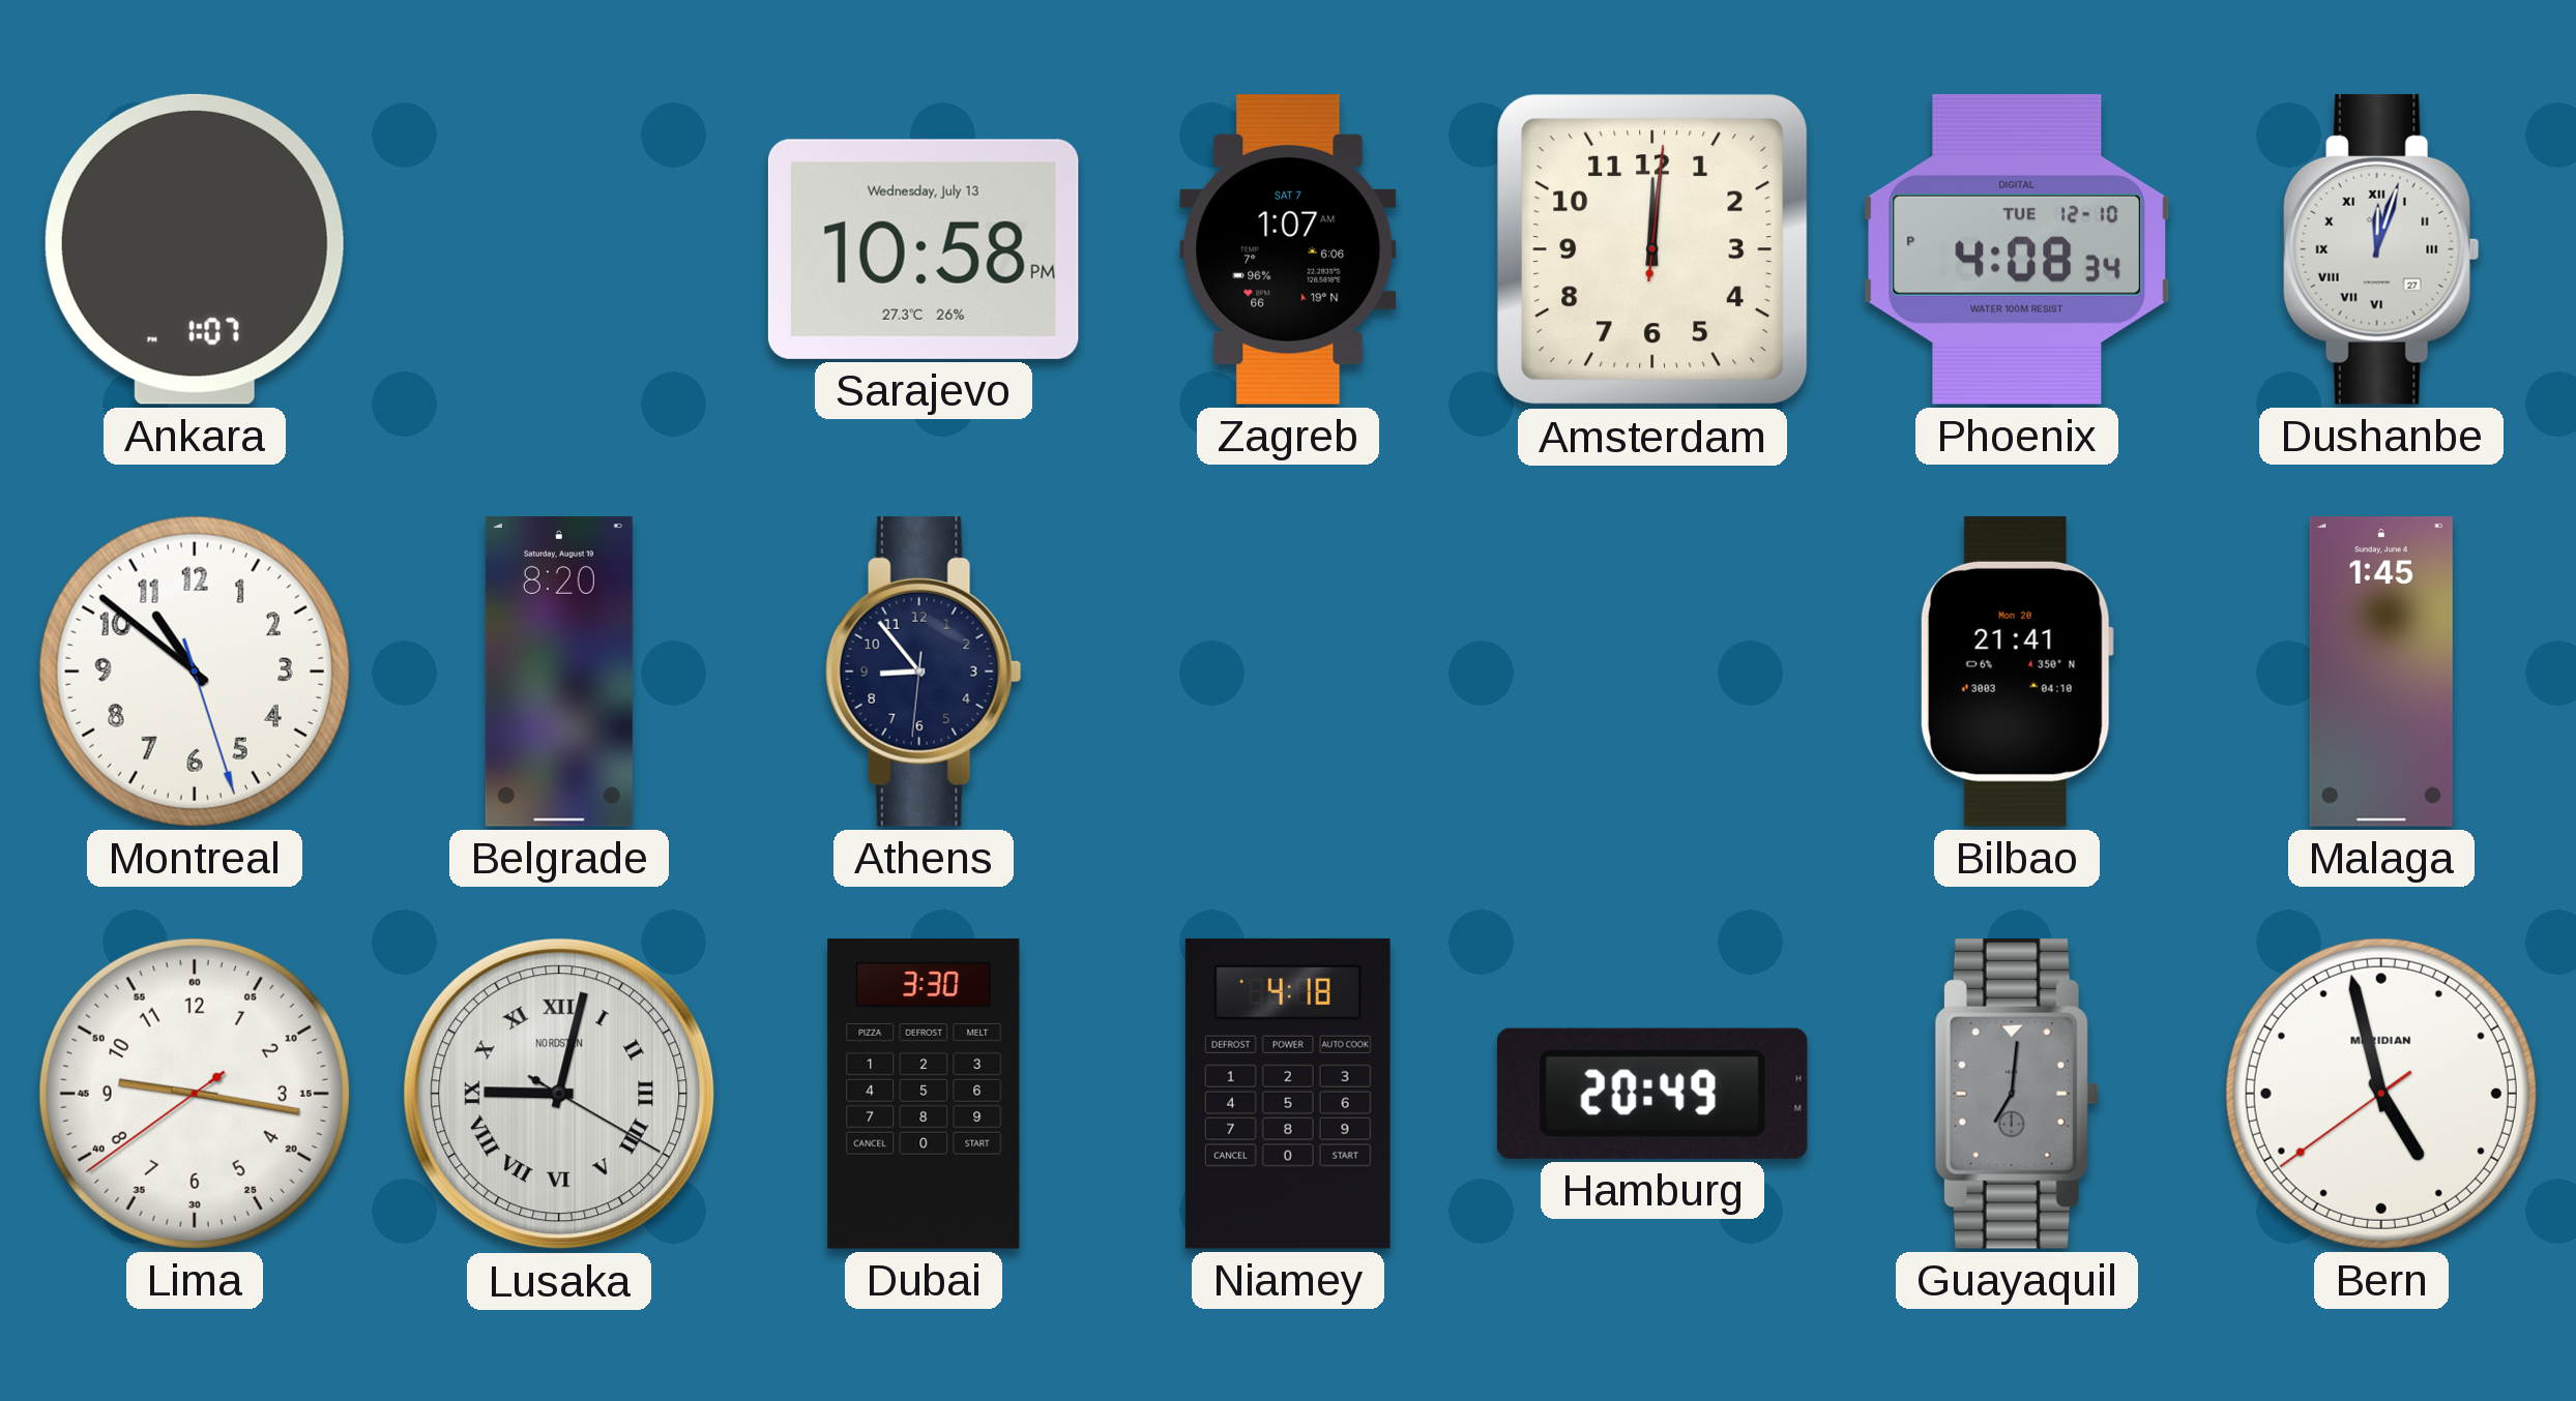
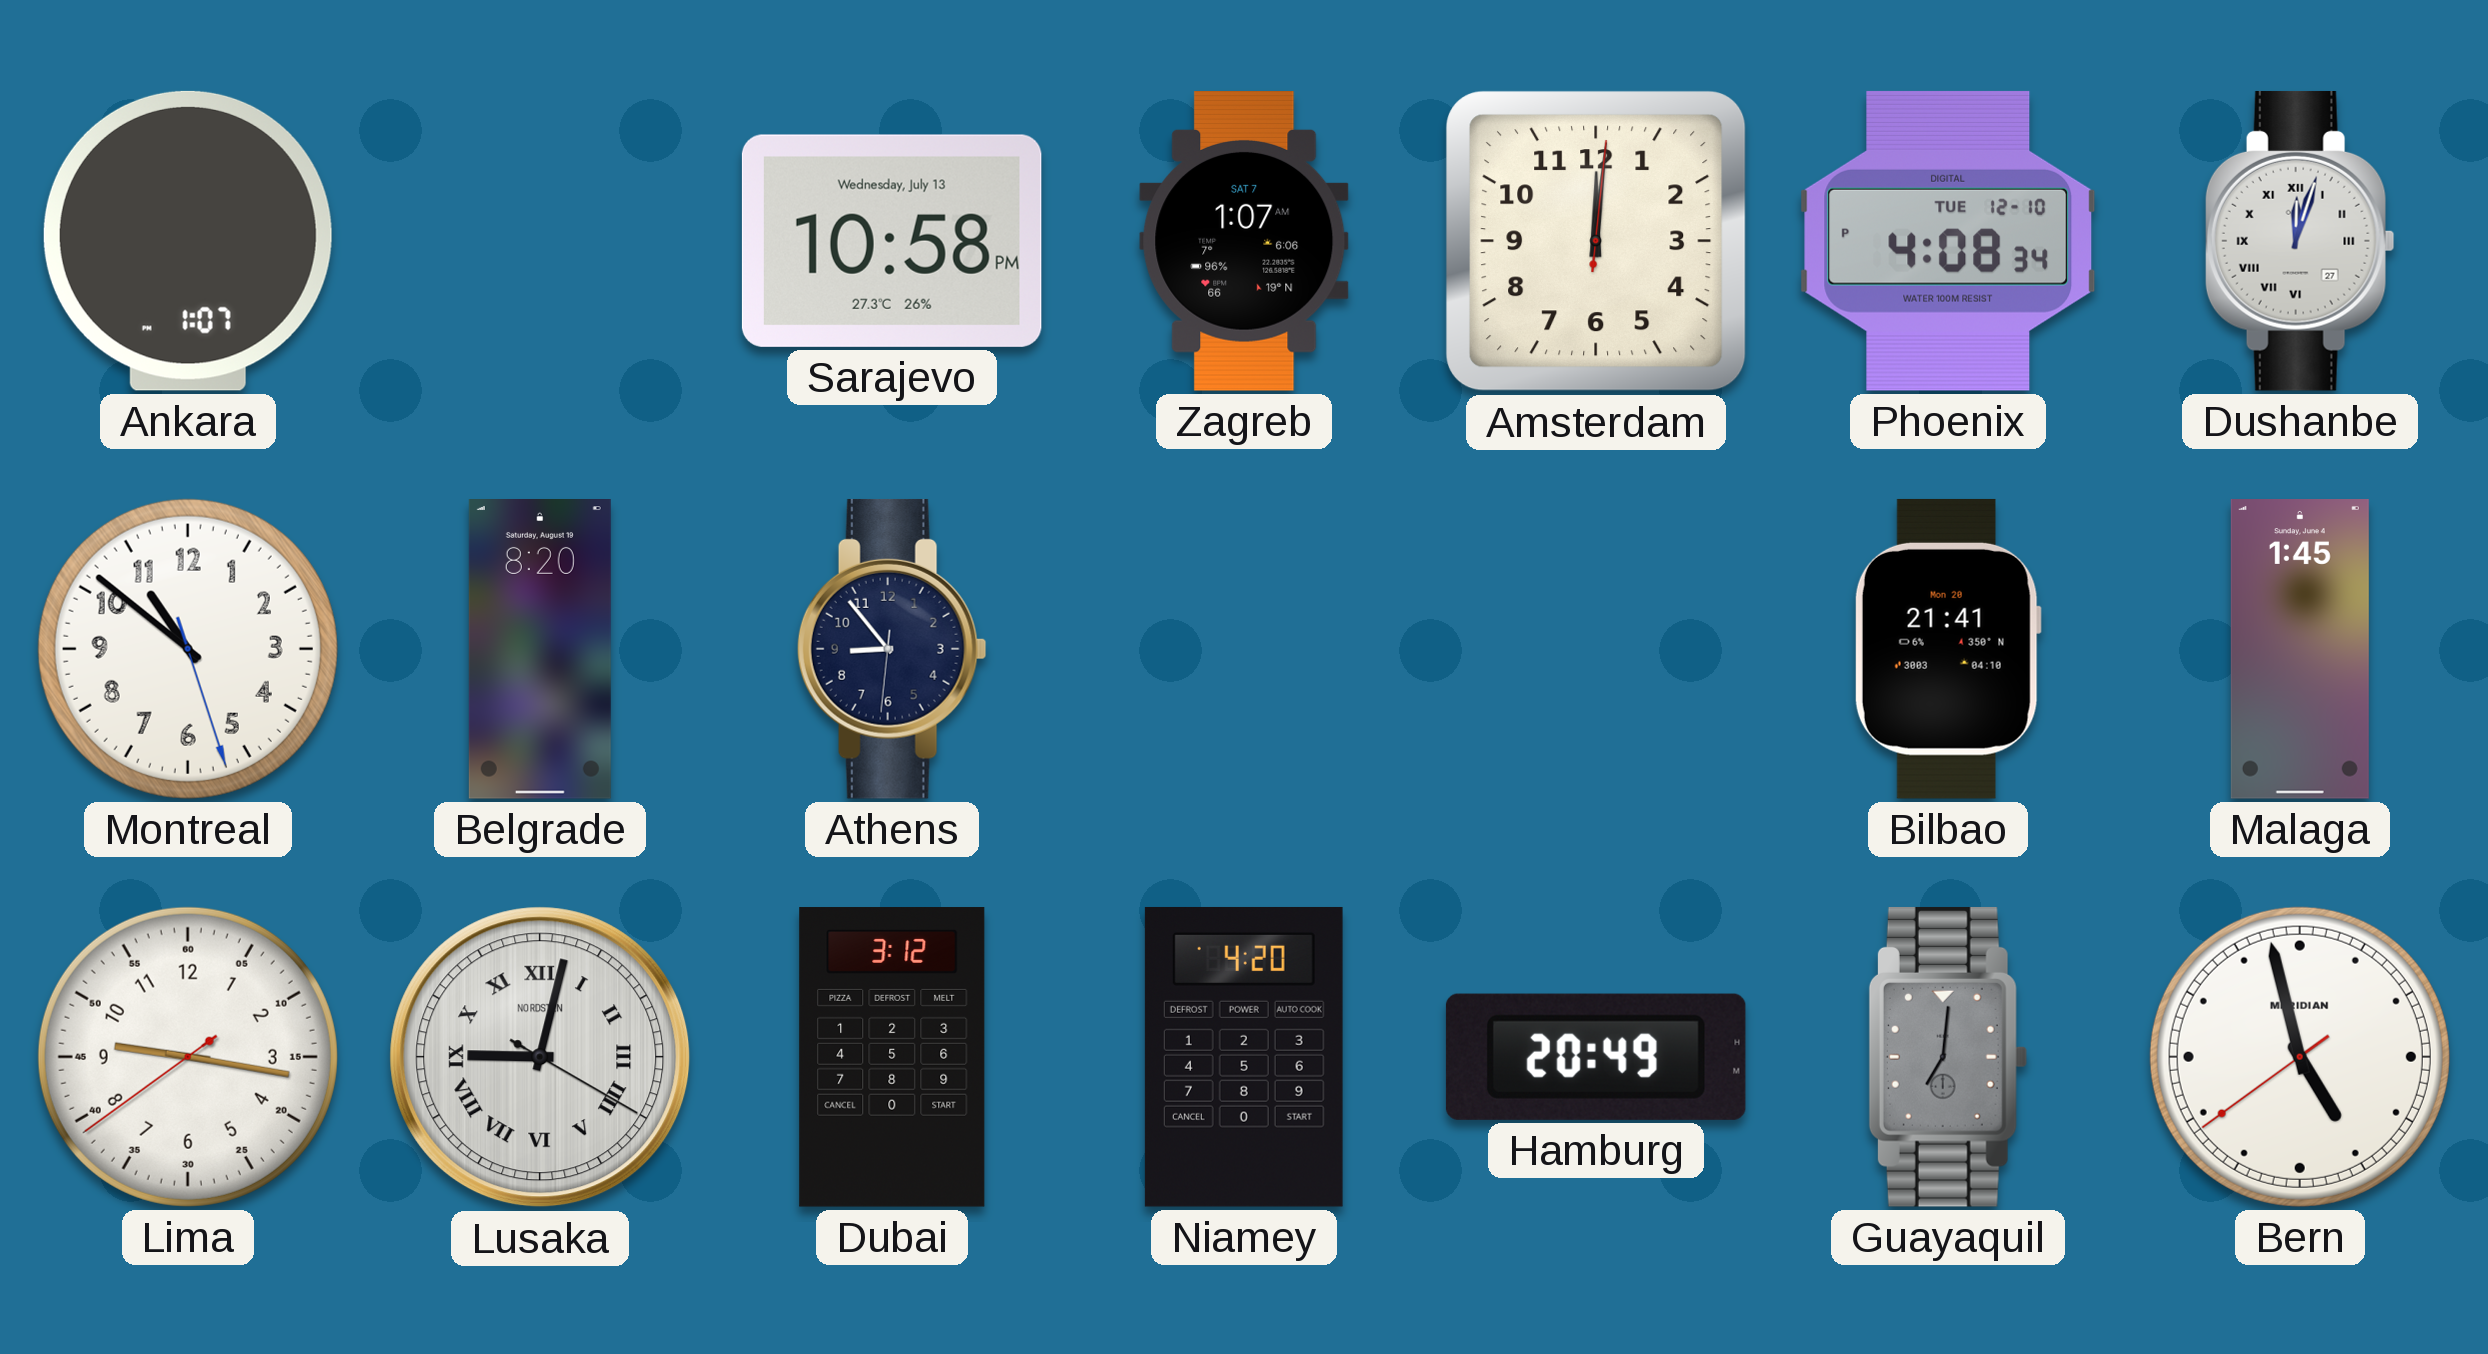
Dubai: 3:30 -> 3:12
Niamey: 4:18 -> 4:20
